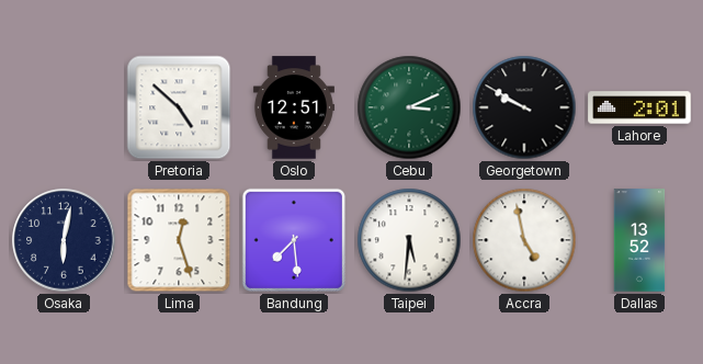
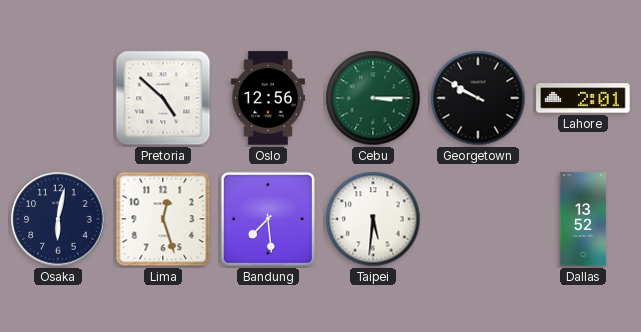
Oslo: 12:51 -> 12:56
Cebu: 3:11 -> 3:15
Accra: 4:58 -> none
